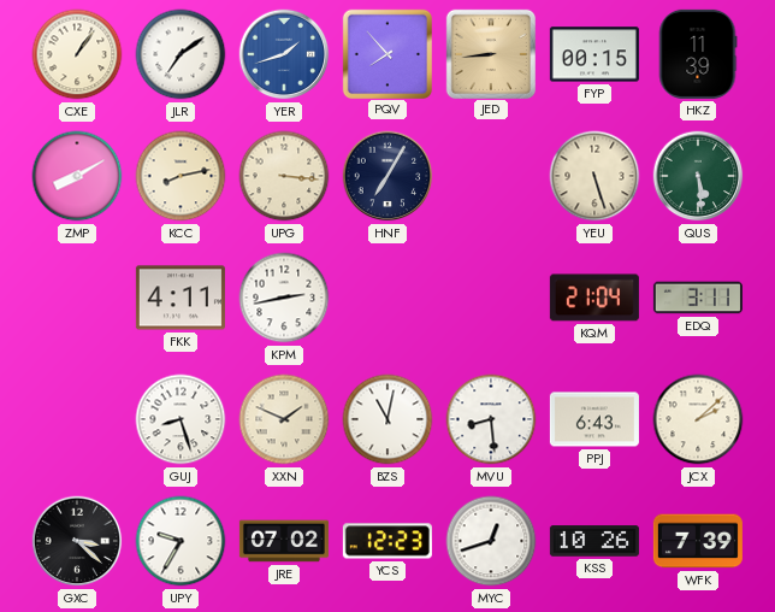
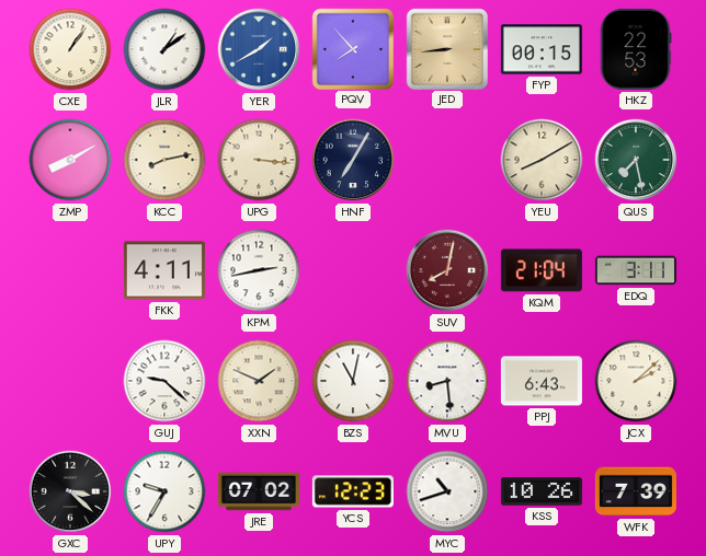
JLR: 7:09 -> 1:09
YER: 1:42 -> 1:40
HKZ: 11:39 -> 22:53
YEU: 5:27 -> 8:10
QUS: 5:29 -> 7:28
SUV: none -> 8:02
GUJ: 8:27 -> 9:22
MYC: 12:42 -> 10:42
